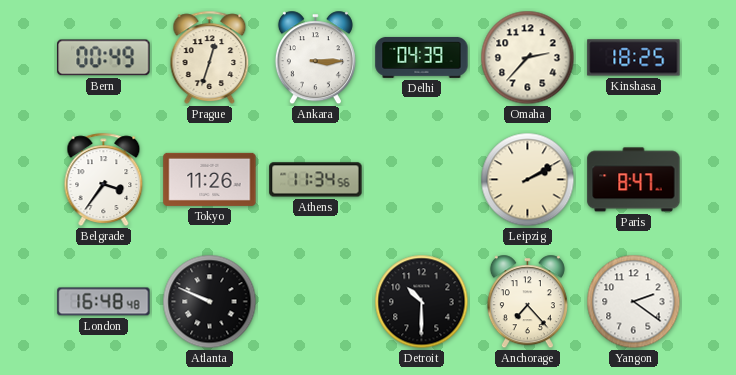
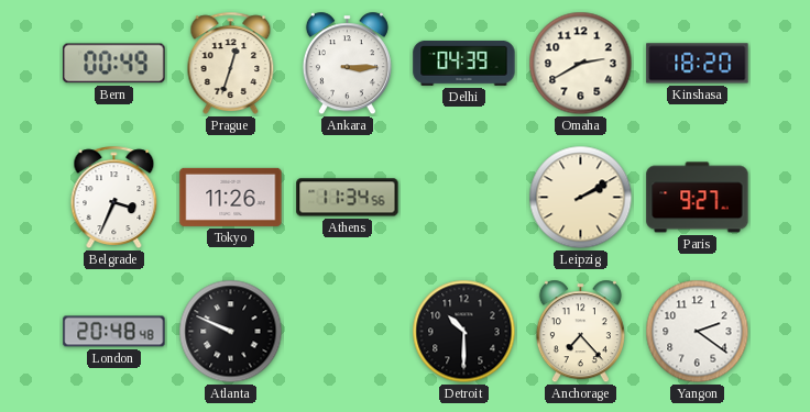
Omaha: 2:37 -> 2:40
Kinshasa: 18:25 -> 18:20
Belgrade: 3:36 -> 3:34
Paris: 8:47 -> 9:27
London: 16:48 -> 20:48
